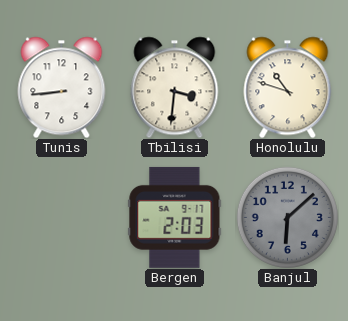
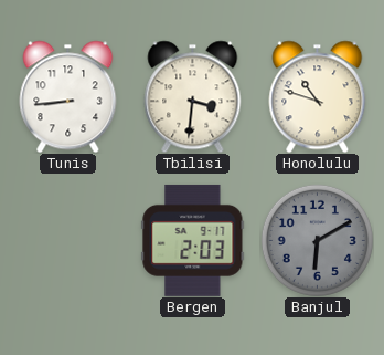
Banjul: 6:08 -> 6:10
